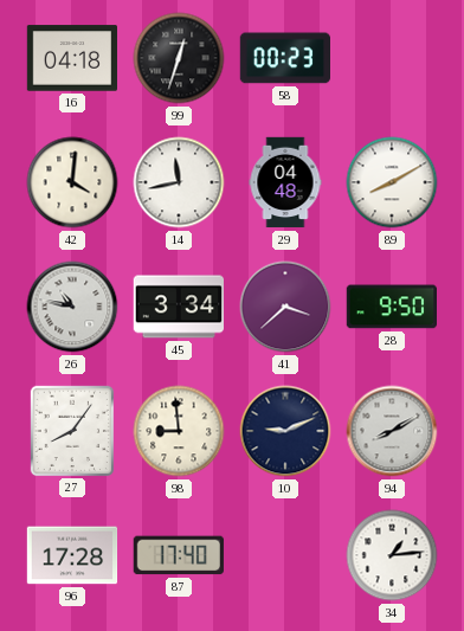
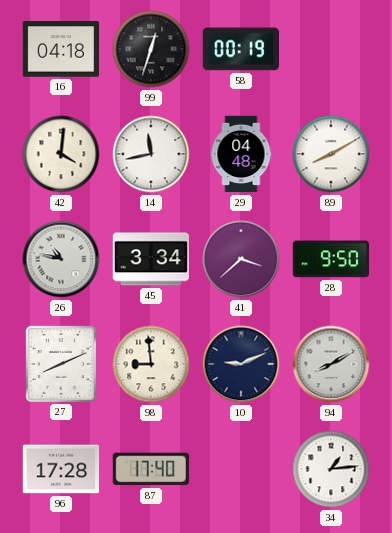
58: 00:23 -> 00:19
27: 8:06 -> 8:11
